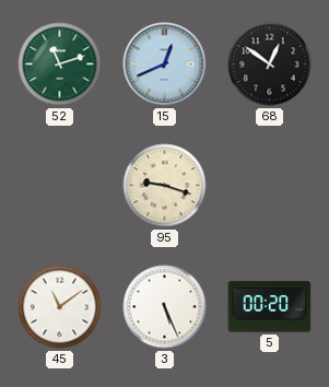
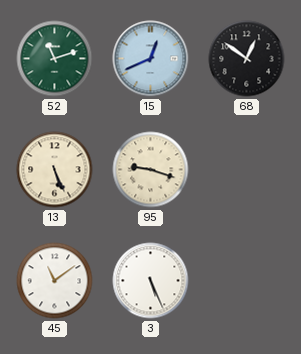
13: none -> 5:26
5: 00:20 -> none
